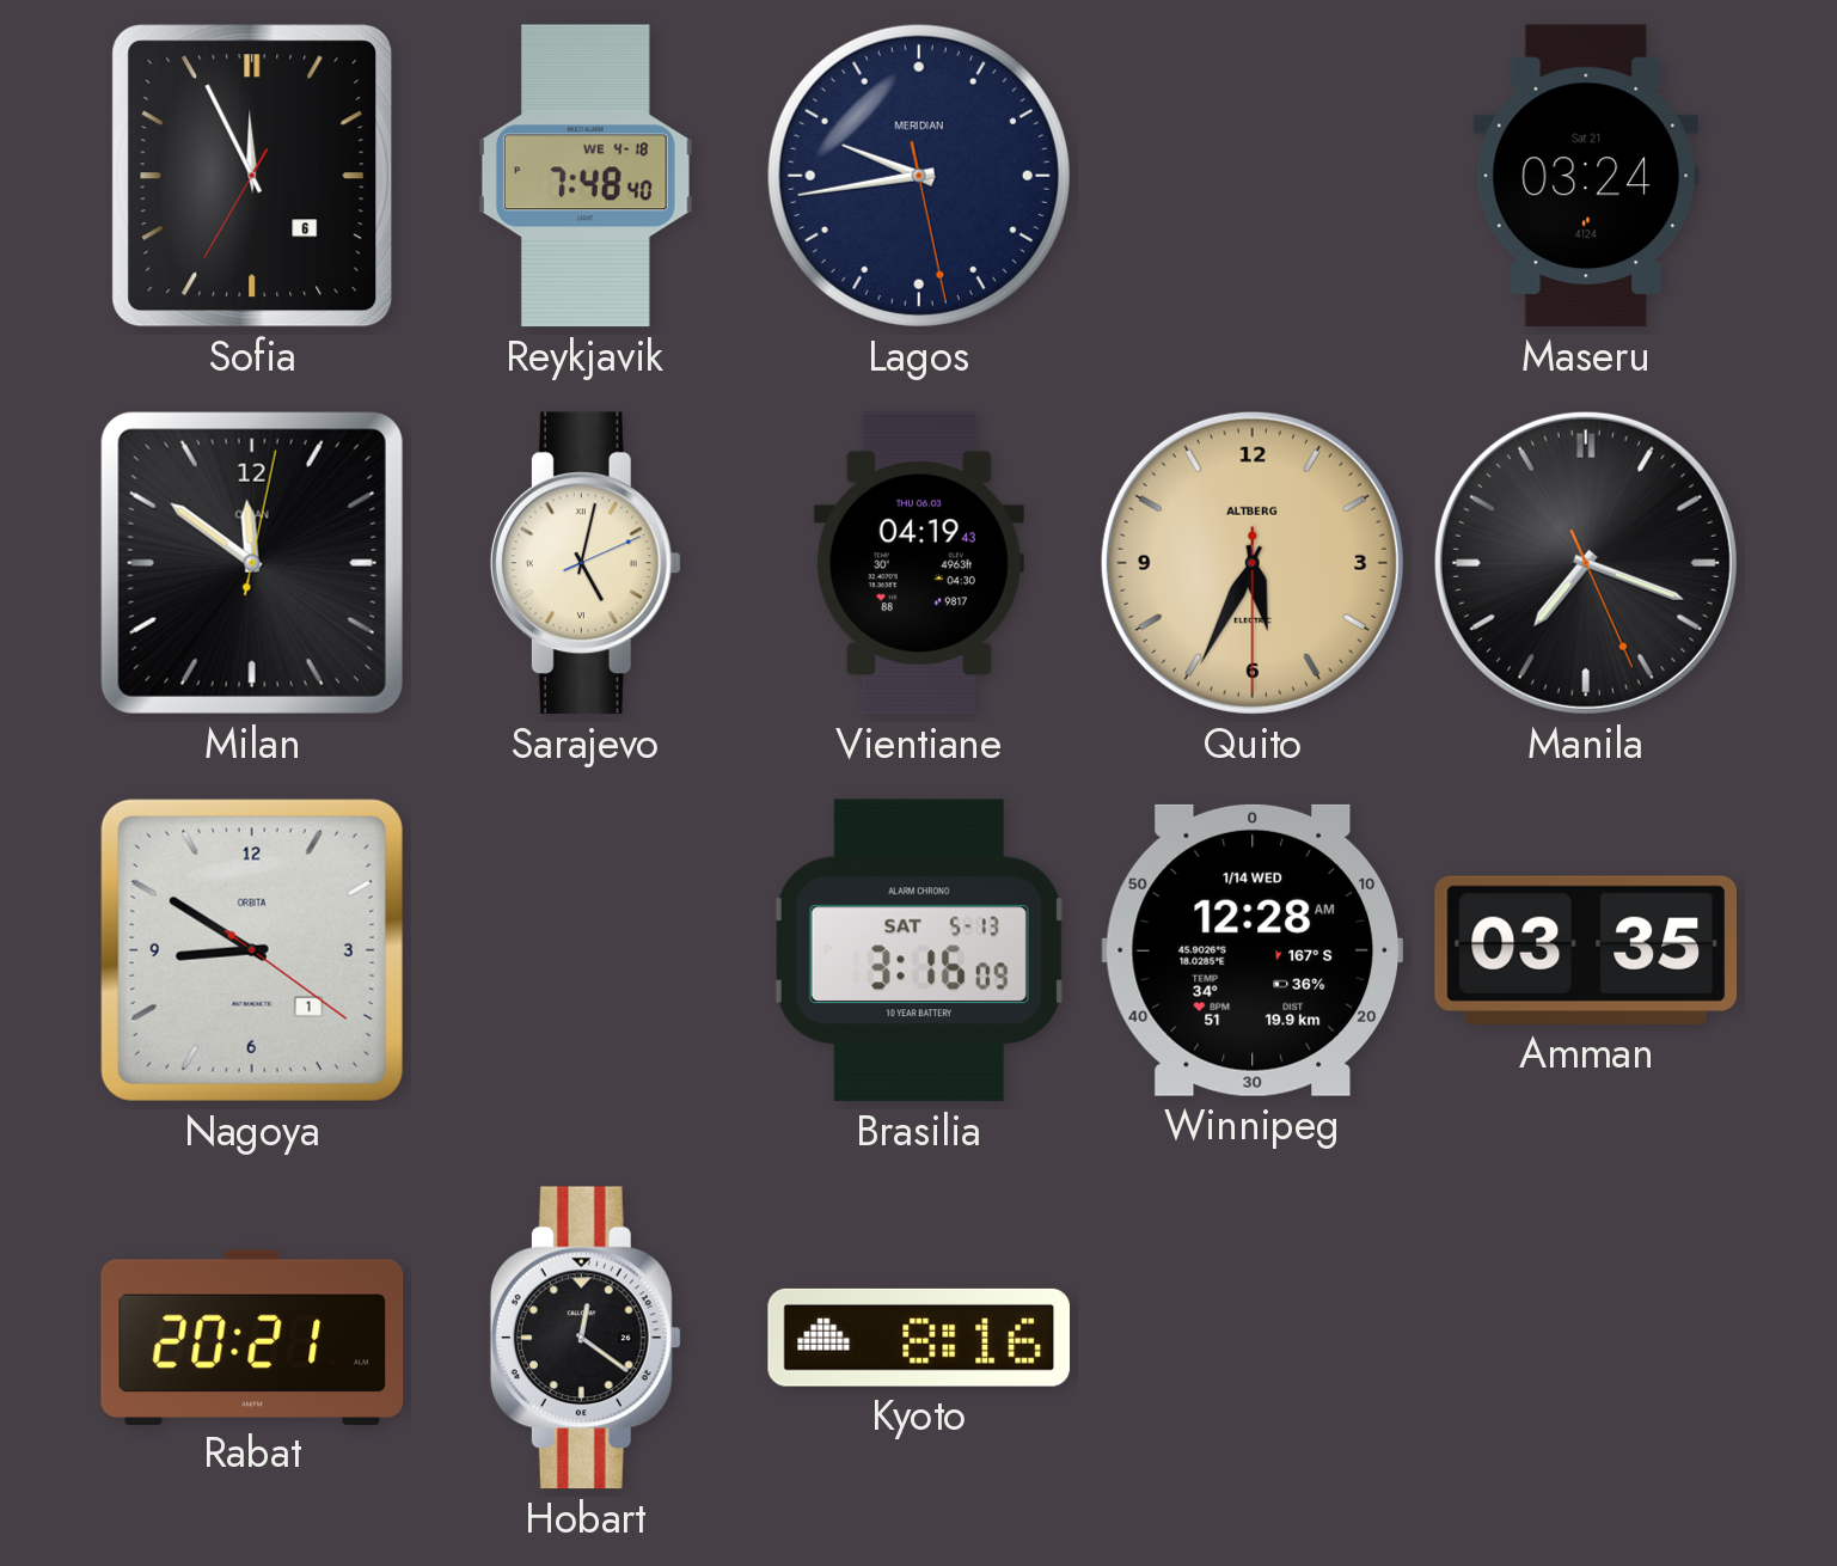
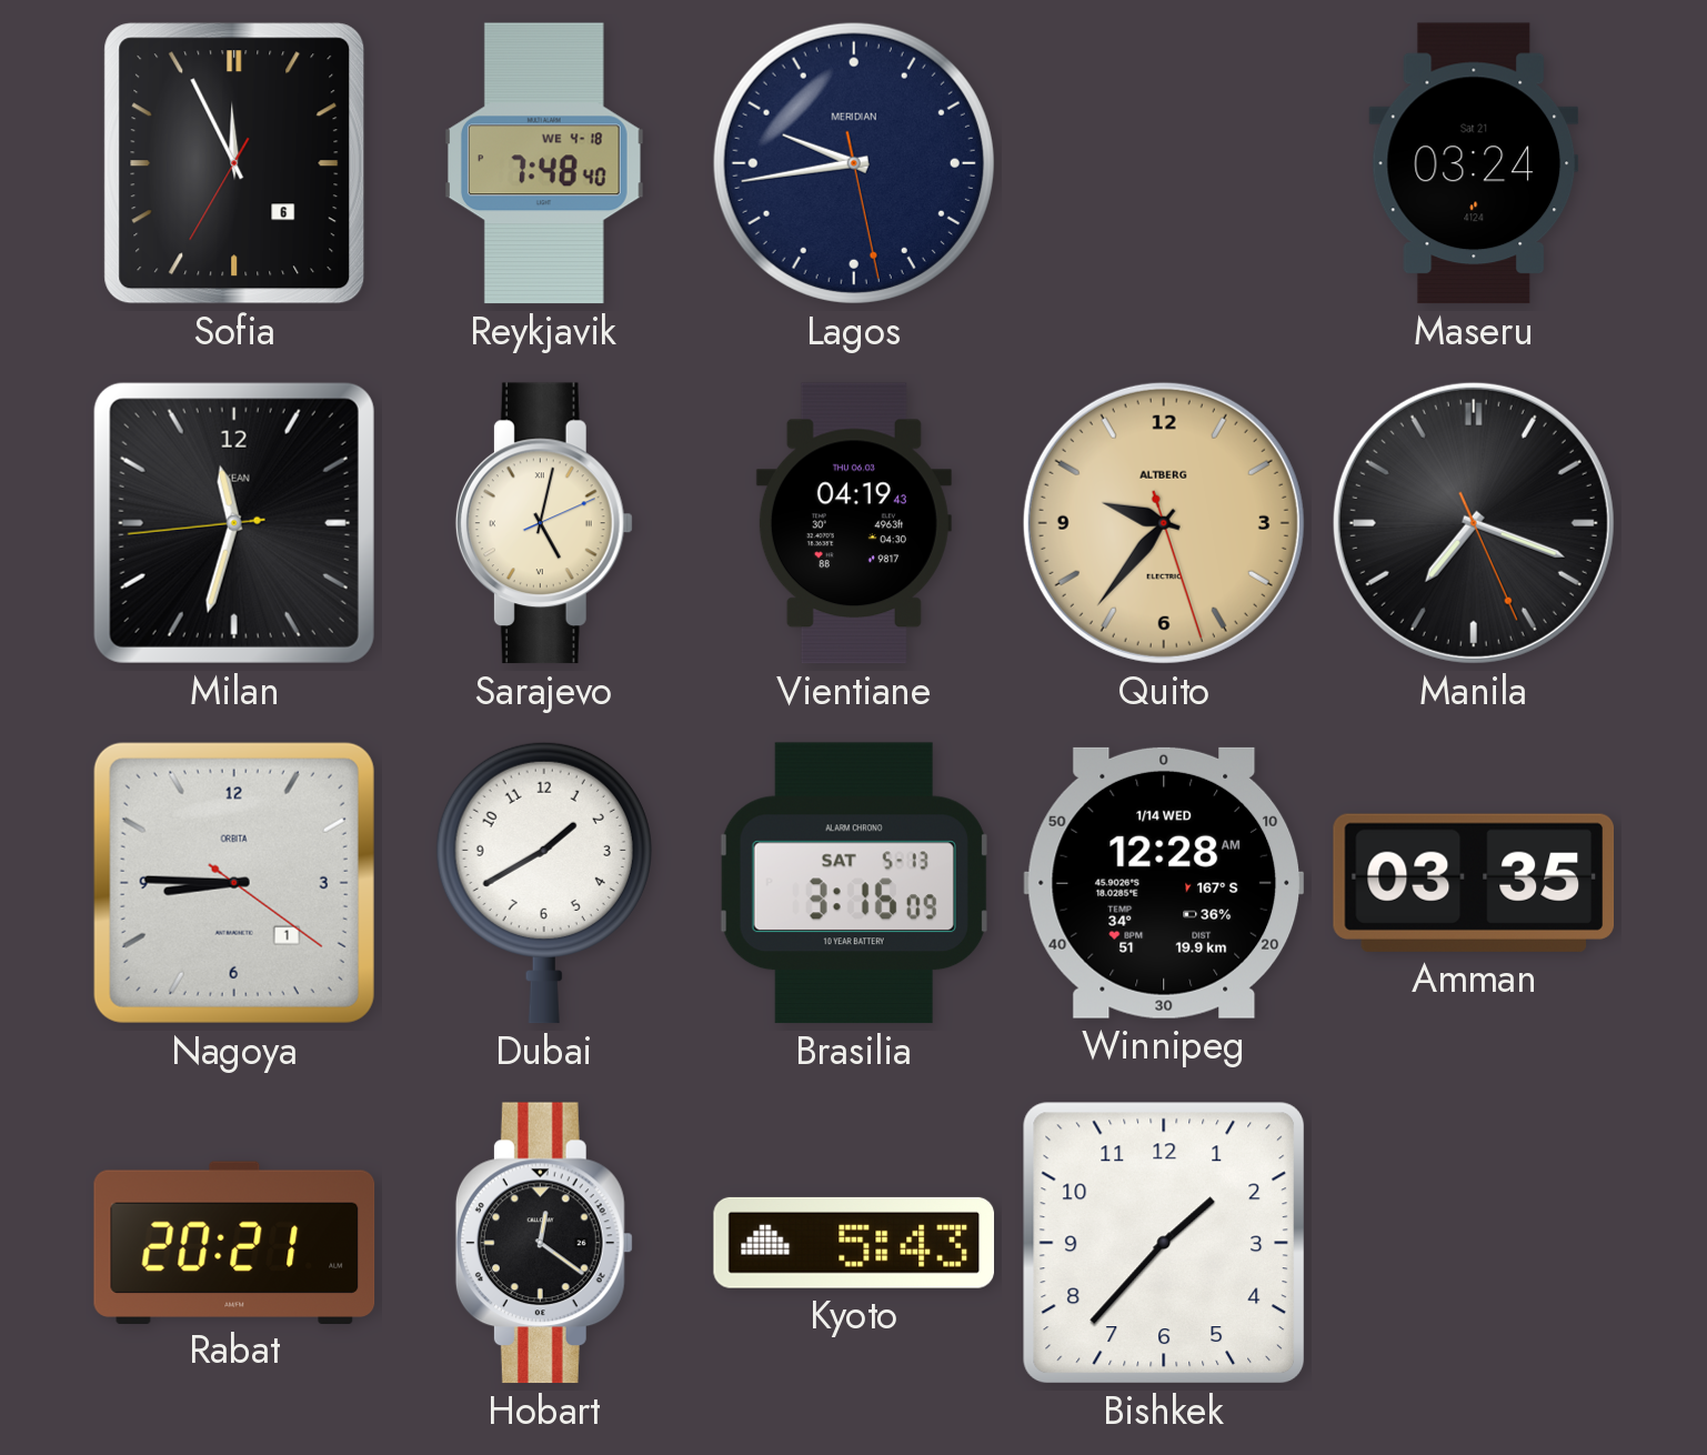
Milan: 11:51 -> 11:32
Quito: 5:34 -> 9:36
Nagoya: 8:50 -> 8:45
Dubai: none -> 1:40
Kyoto: 8:16 -> 5:43
Bishkek: none -> 1:37
